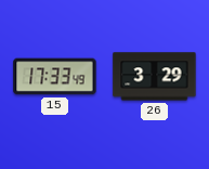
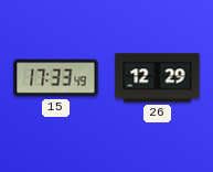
26: 3:29 -> 12:29
